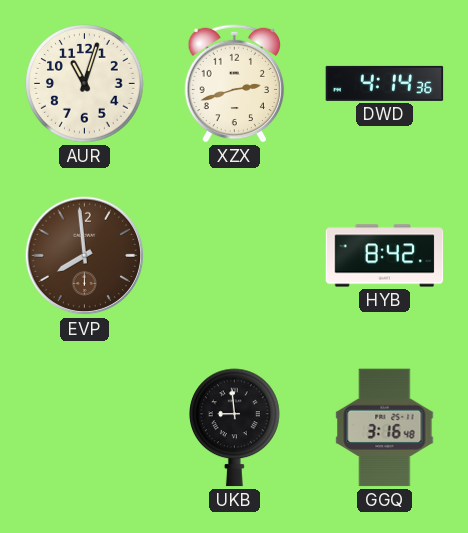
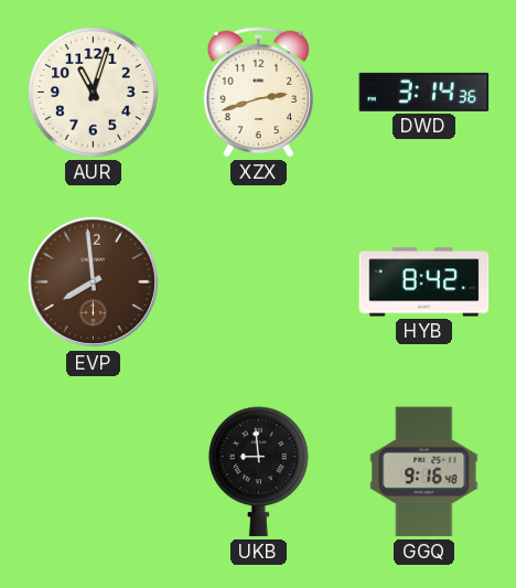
DWD: 4:14 -> 3:14
GGQ: 3:16 -> 9:16
